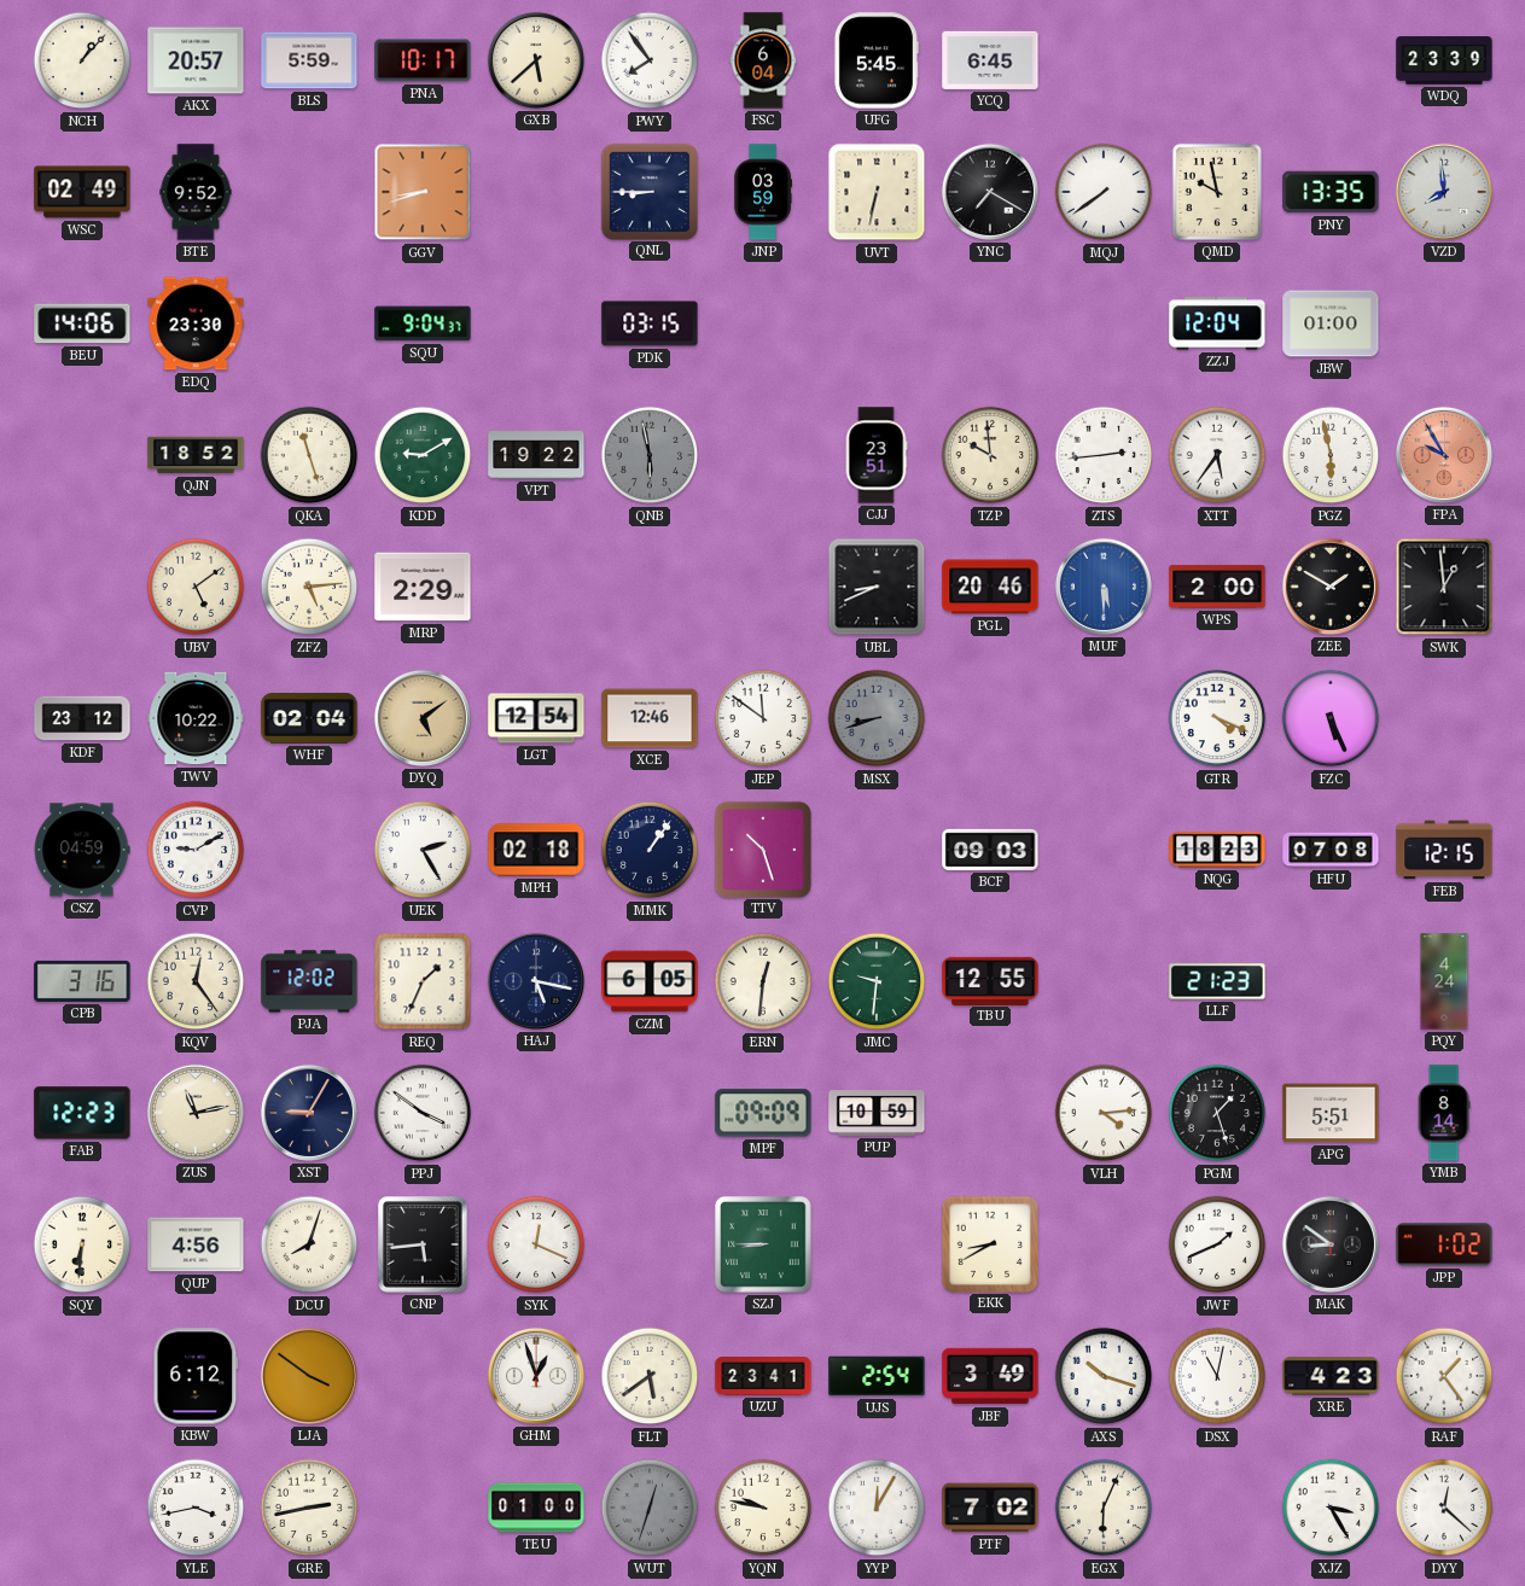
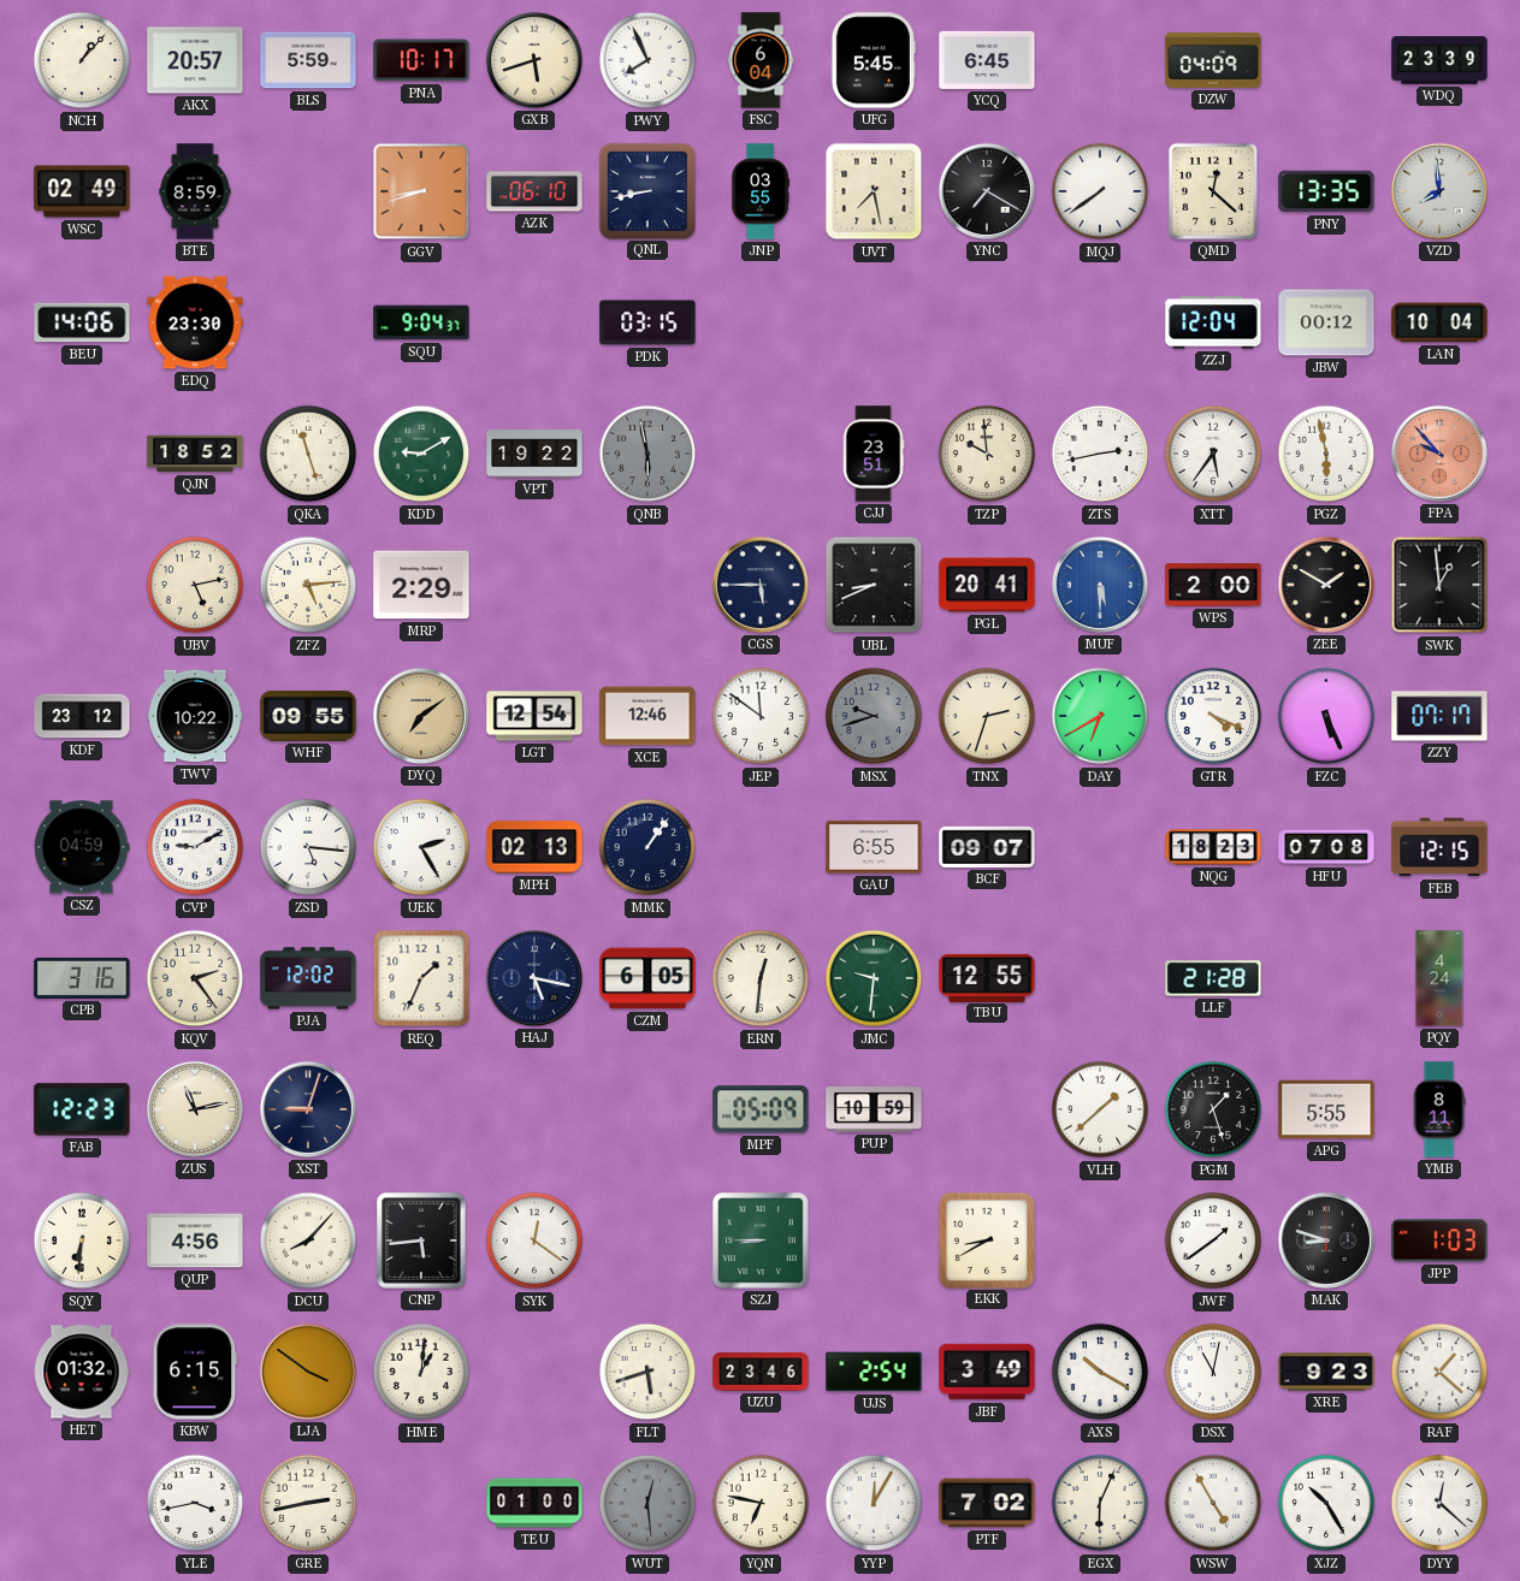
GXB: 5:38 -> 5:42
PWY: 7:54 -> 7:56
DZW: none -> 04:09
BTE: 9:52 -> 8:59
AZK: none -> 06:10
QNL: 8:45 -> 8:43
JNP: 03:59 -> 03:55
UVT: 6:32 -> 7:28
QMD: 9:58 -> 12:22
JBW: 01:00 -> 00:12
LAN: none -> 10:04
ZTS: 2:44 -> 2:43
FPA: 9:55 -> 9:53
UBV: 5:09 -> 5:13
CGS: none -> 5:45
PGL: 20:46 -> 20:41
WHF: 02:04 -> 09:55
DYQ: 5:09 -> 7:09
MSX: 8:42 -> 9:42
TNX: none -> 2:33
DAY: none -> 6:40
ZZY: none -> 07:17
ZSD: none -> 5:16
MPH: 02:18 -> 02:13
TTV: 10:27 -> none
GAU: none -> 6:55
BCF: 09:03 -> 09:07
KQV: 12:24 -> 2:24
LLF: 21:23 -> 21:28
XST: 9:05 -> 9:03
PPJ: 3:51 -> none
MPF: 09:09 -> 05:09
VLH: 4:14 -> 1:38
APG: 5:51 -> 5:55
YMB: 8:14 -> 8:11
DCU: 8:03 -> 8:07
SYK: 12:19 -> 12:21
JWF: 1:41 -> 1:39
MAK: 8:51 -> 8:48
JPP: 1:02 -> 1:03
HET: none -> 01:32
KBW: 6:12 -> 6:15
HME: none -> 1:01
GHM: 12:57 -> none
FLT: 5:39 -> 5:42
UZU: 23:41 -> 23:46
AXS: 10:18 -> 10:20
XRE: 4:23 -> 9:23
RAF: 1:24 -> 1:22
WUT: 12:33 -> 12:29
YQN: 9:47 -> 6:47
WSW: none -> 4:55
XJZ: 3:25 -> 10:25
